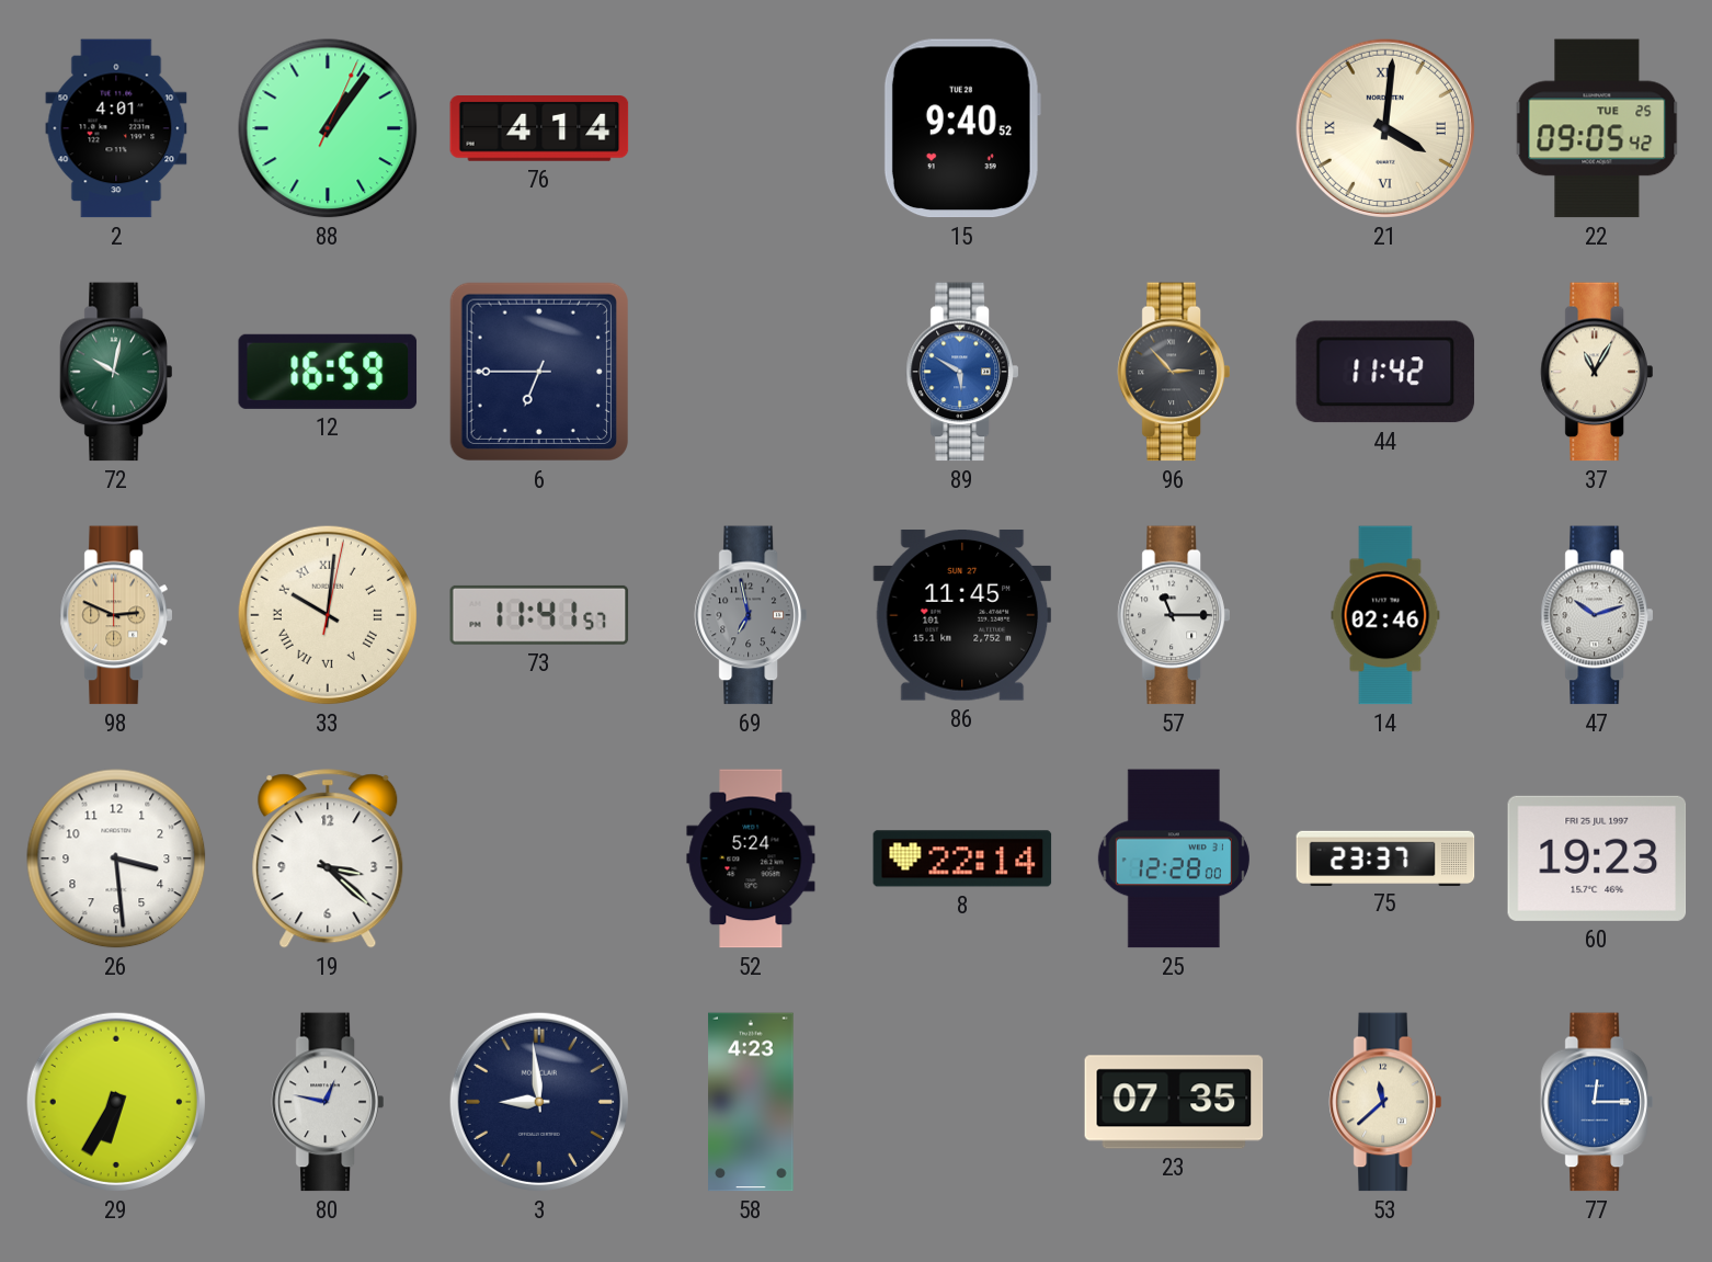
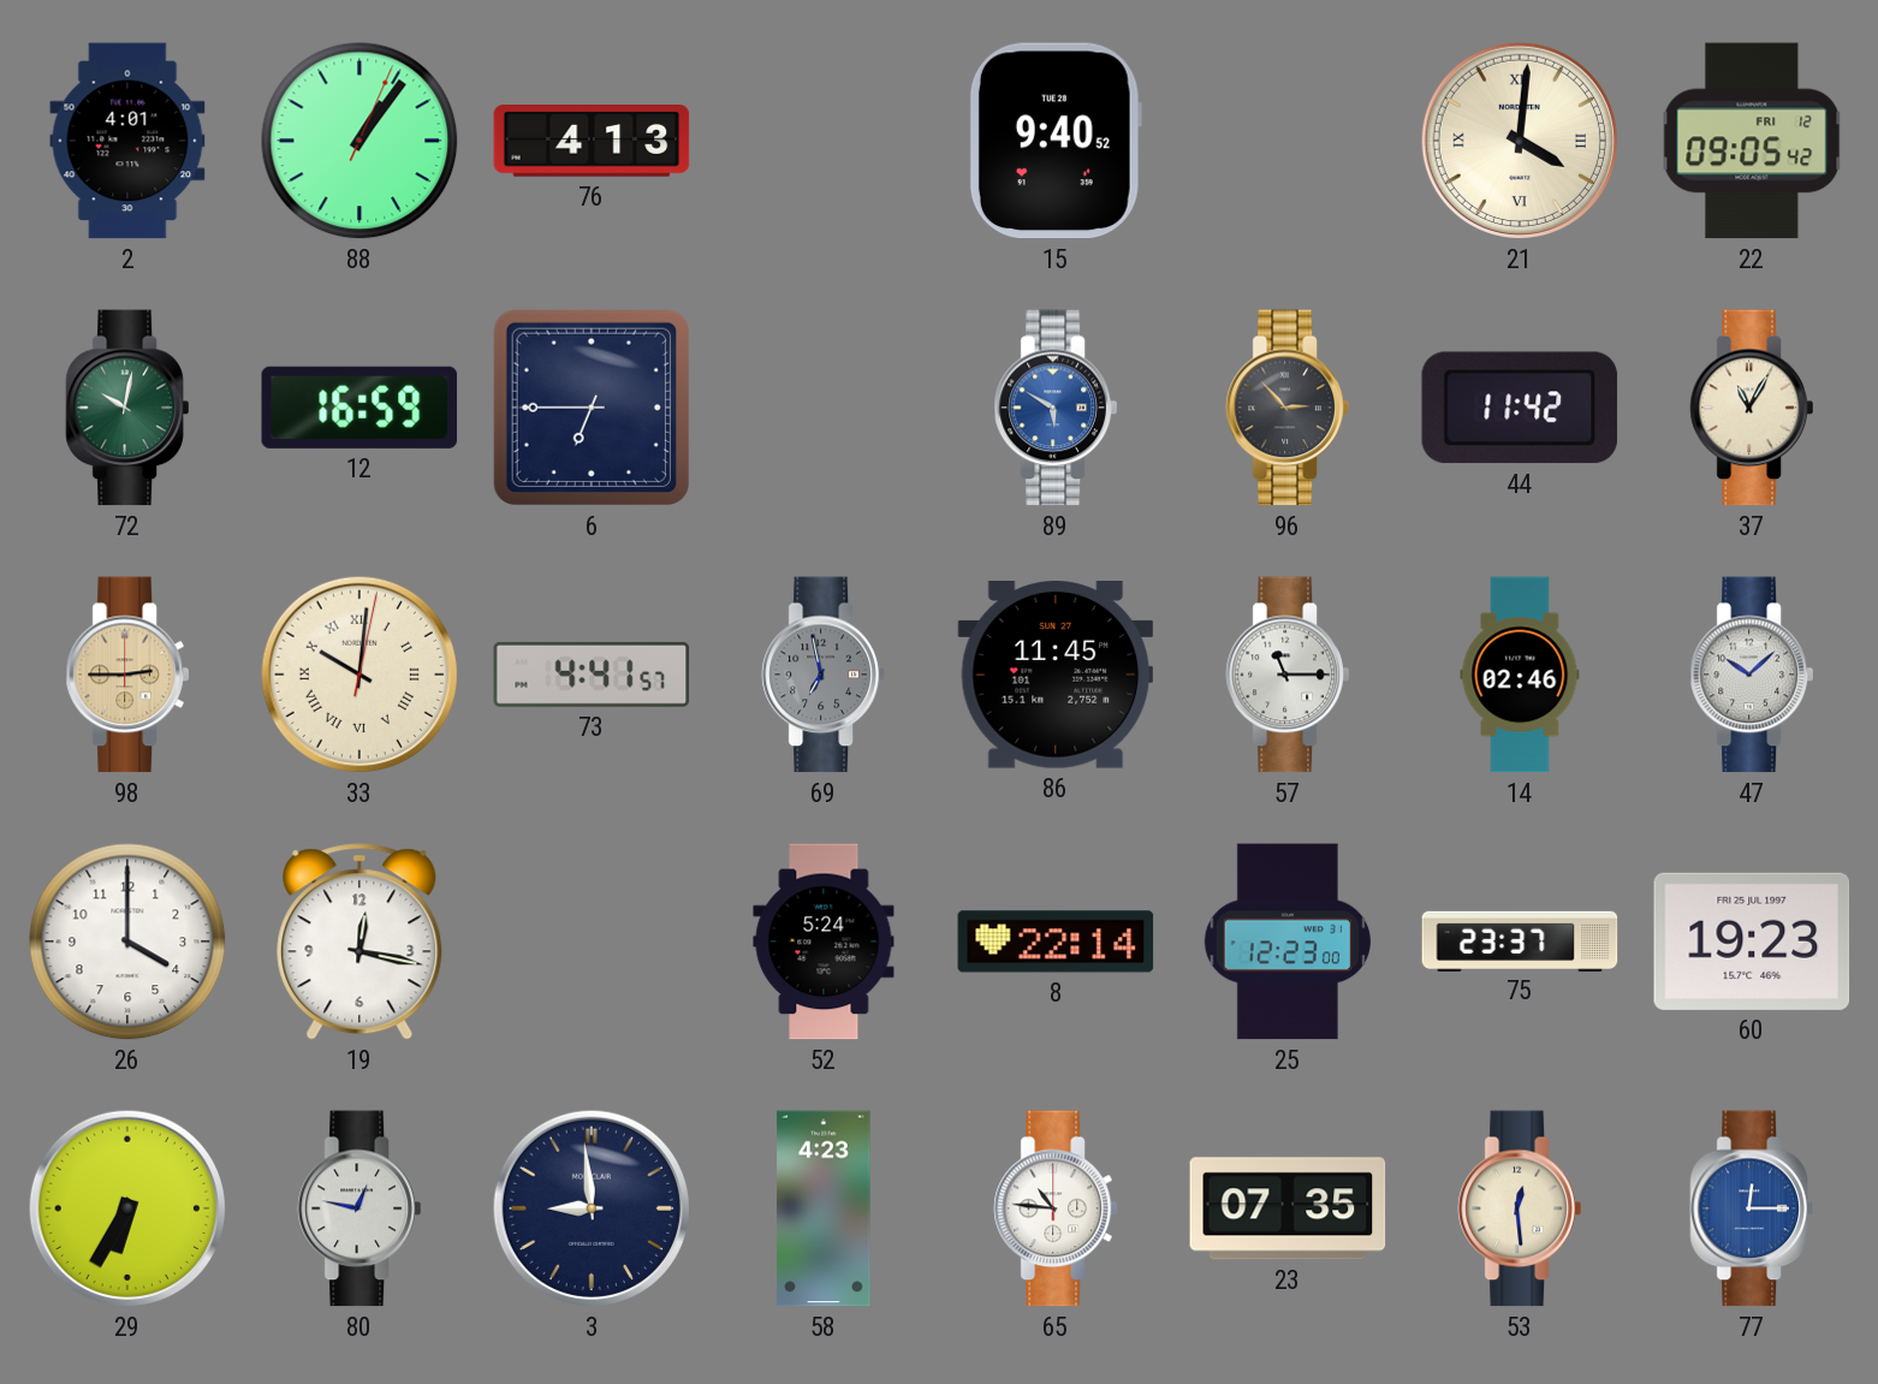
76: 4:14 -> 4:13
22 date: TUE 25 -> FRI 12
98: 2:49 -> 2:45
73: 11:41 -> 4:41
47: 10:12 -> 10:08
26: 3:29 -> 4:00
19: 3:22 -> 12:17
25: 12:28 -> 12:23
65: none -> 10:46
53: 11:38 -> 12:29
